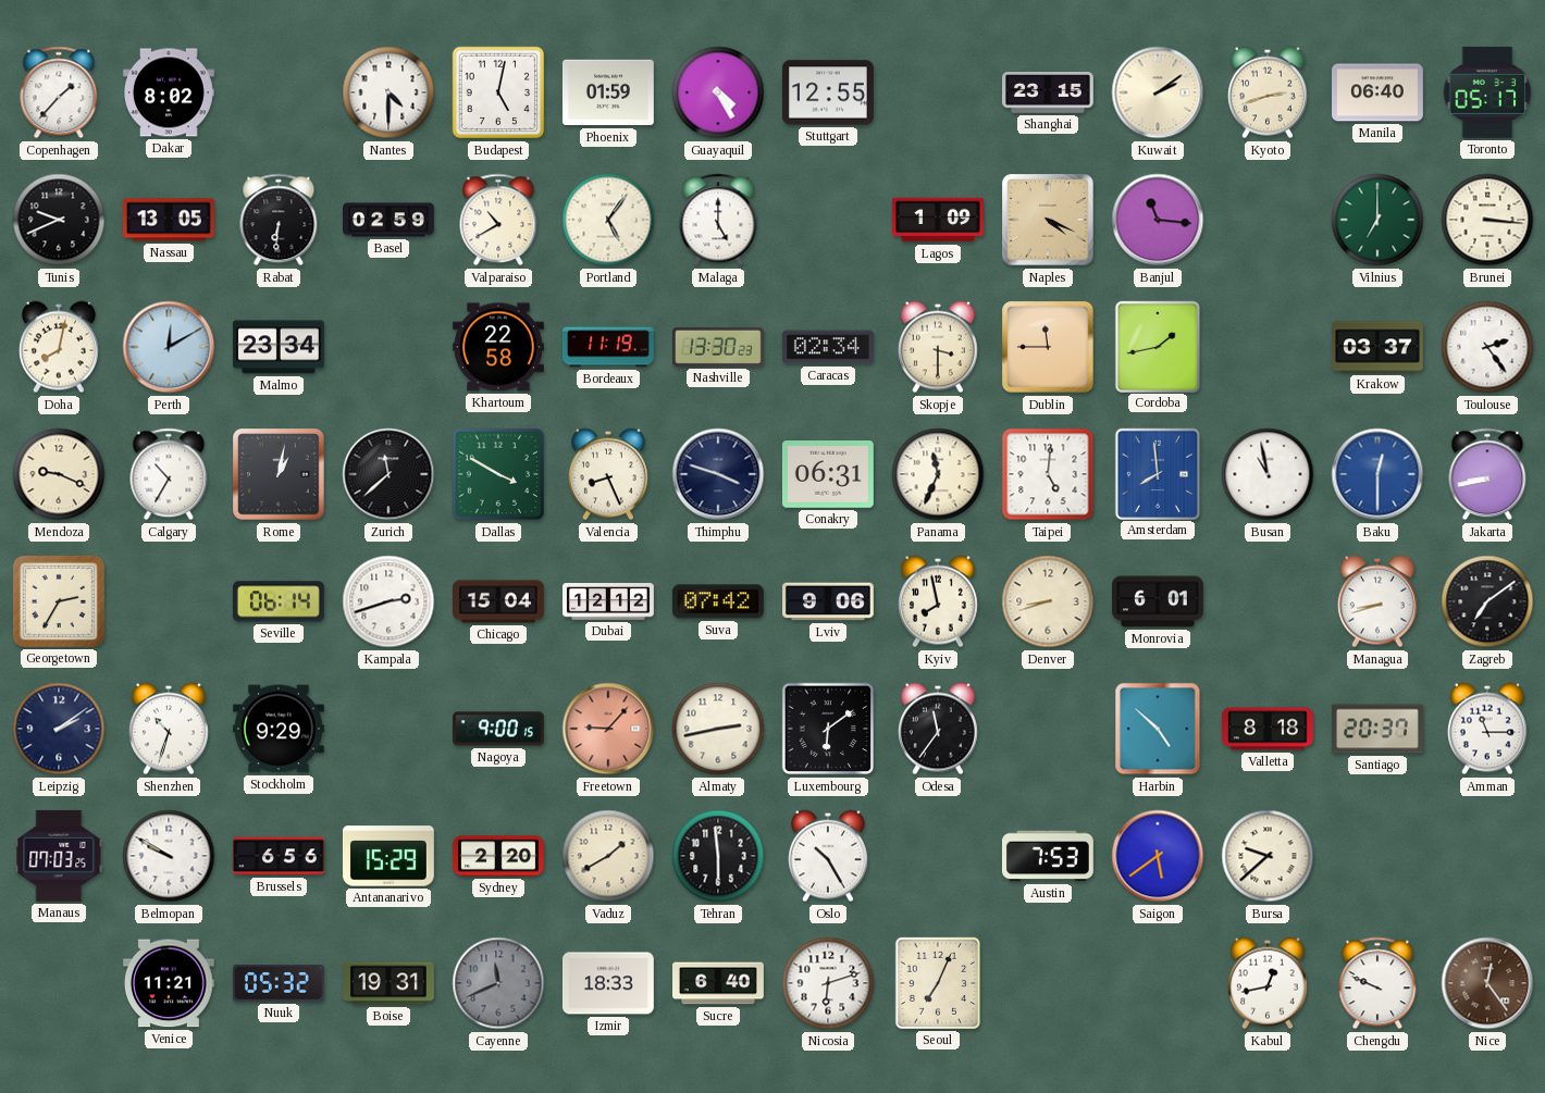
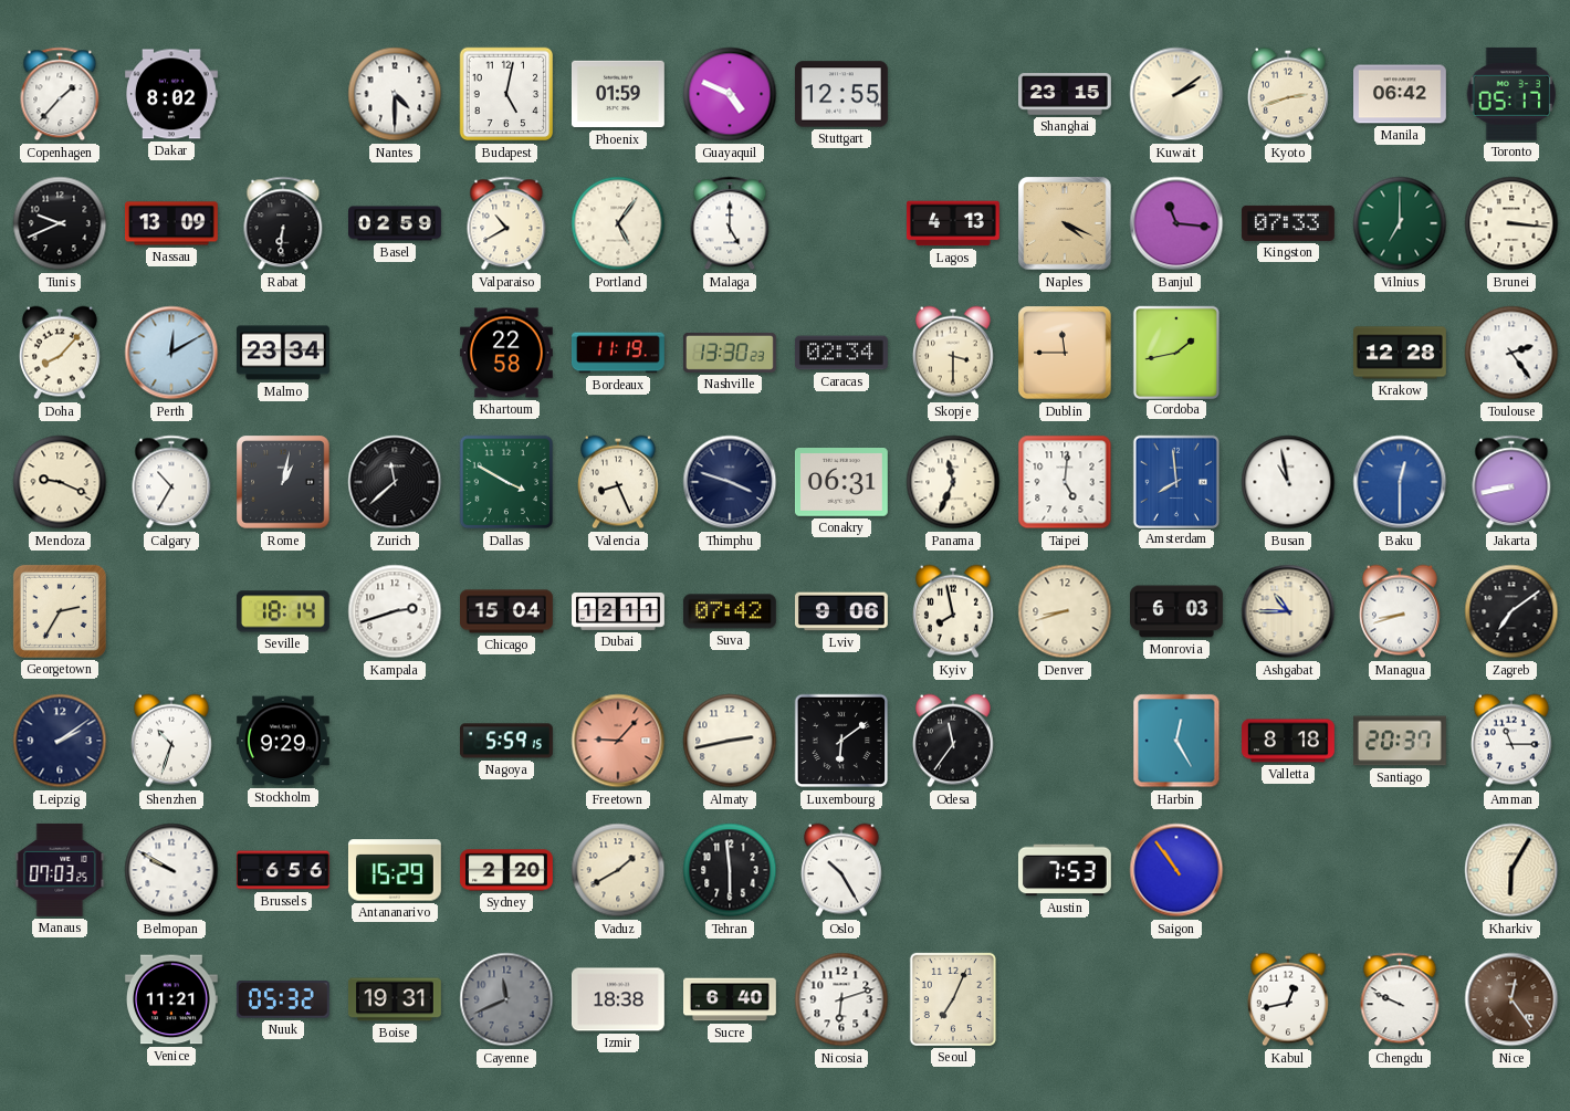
Guayaquil: 4:25 -> 4:49
Manila: 06:40 -> 06:42
Nassau: 13:05 -> 13:09
Lagos: 1:09 -> 4:13
Kingston: none -> 07:33
Doha: 8:02 -> 8:07
Krakow: 03:37 -> 12:28
Seville: 06:14 -> 18:14
Dubai: 12:12 -> 12:11
Monrovia: 6:01 -> 6:03
Ashgabat: none -> 10:45
Nagoya: 9:00 -> 5:59
Harbin: 4:52 -> 12:25
Saigon: 5:39 -> 10:54
Bursa: 9:38 -> none
Kharkiv: none -> 6:05
Izmir: 18:33 -> 18:38
